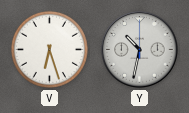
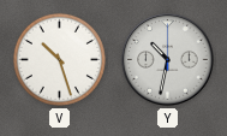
V: 6:27 -> 10:27
